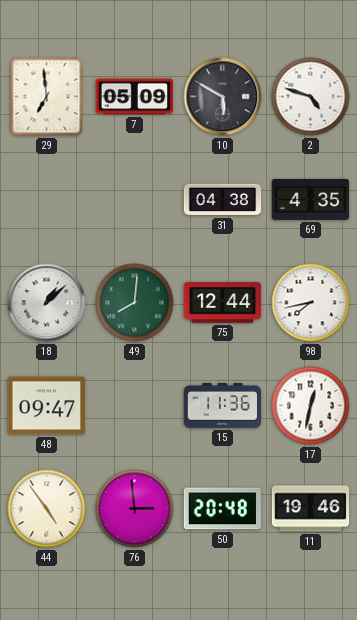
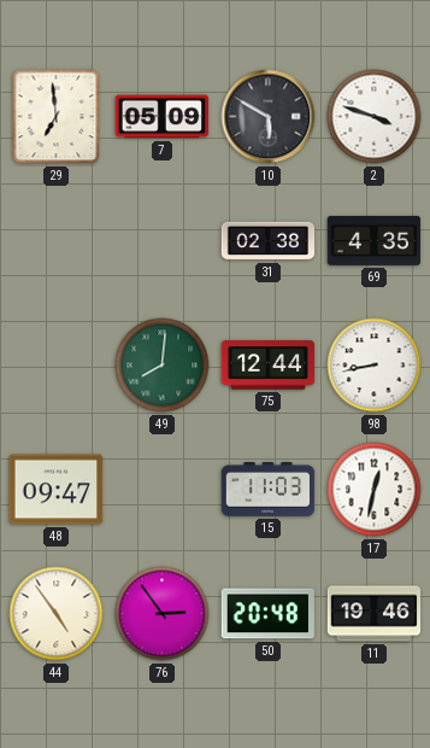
2: 4:48 -> 3:48
31: 04:38 -> 02:38
18: 1:08 -> none
98: 7:43 -> 8:43
15: 11:36 -> 11:03
76: 2:59 -> 2:54
